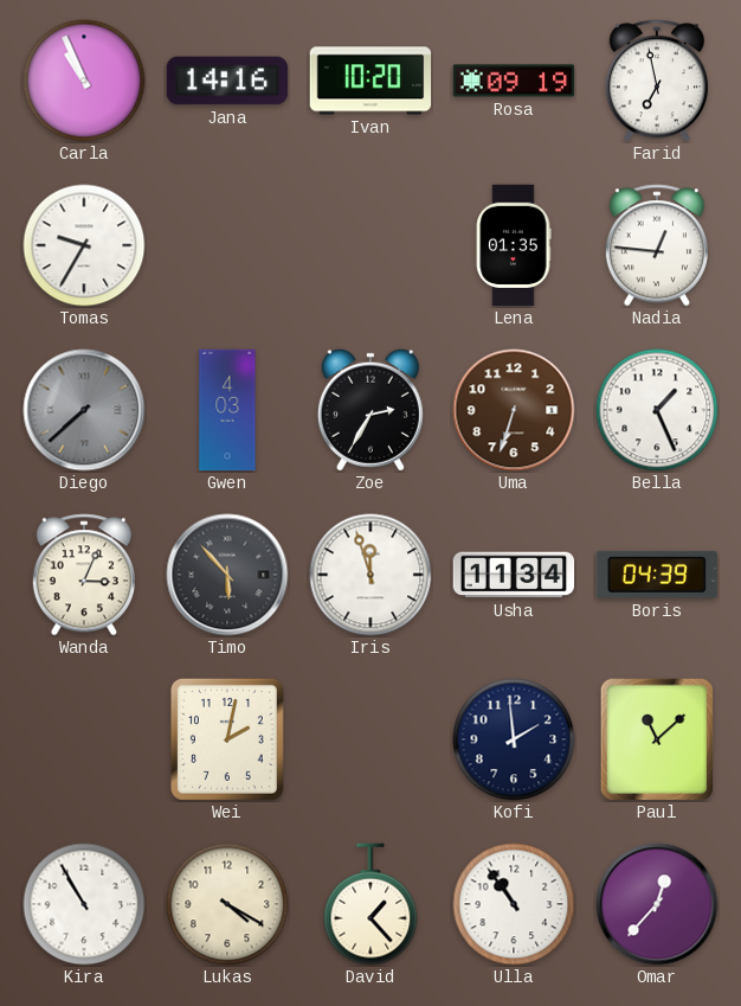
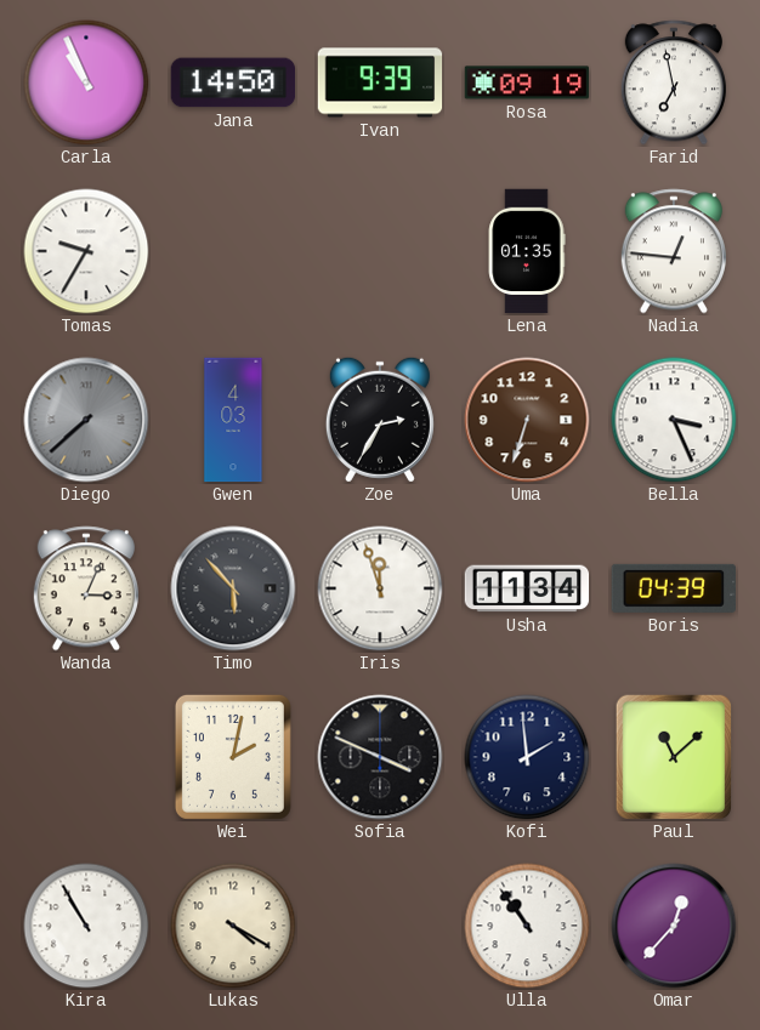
Jana: 14:16 -> 14:50
Ivan: 10:20 -> 9:39
Bella: 1:26 -> 3:26
Sofia: none -> 3:49
David: 1:23 -> none
